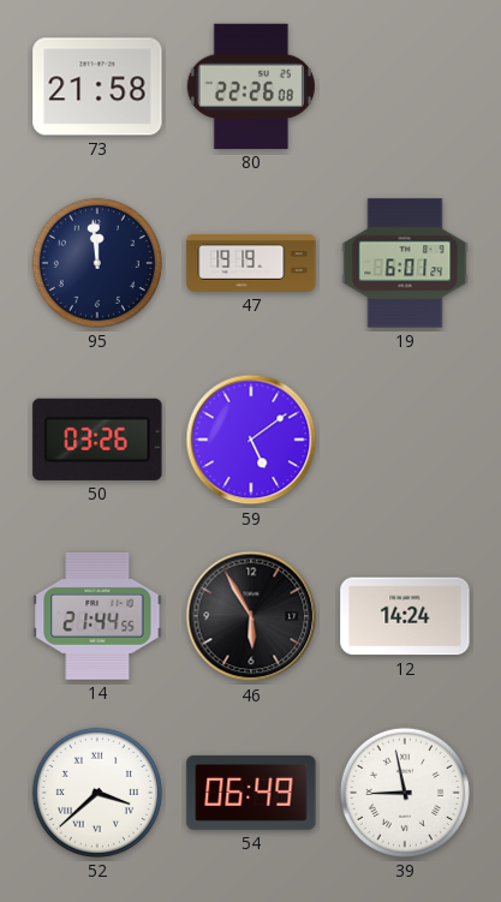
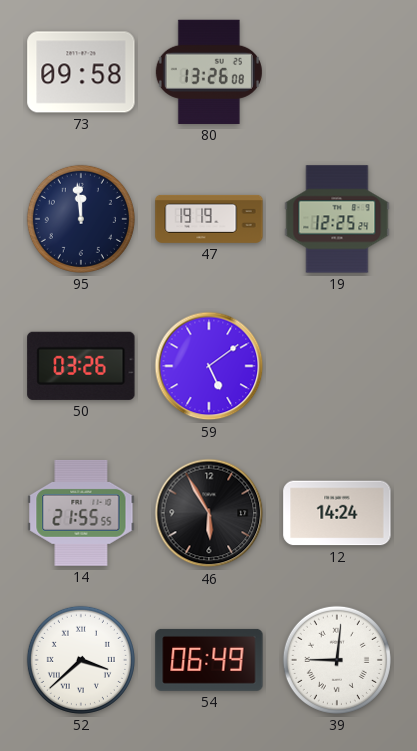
73: 21:58 -> 09:58
80: 22:26 -> 13:26
19: 6:01 -> 12:25
14: 21:44 -> 21:55
39: 8:58 -> 9:01
